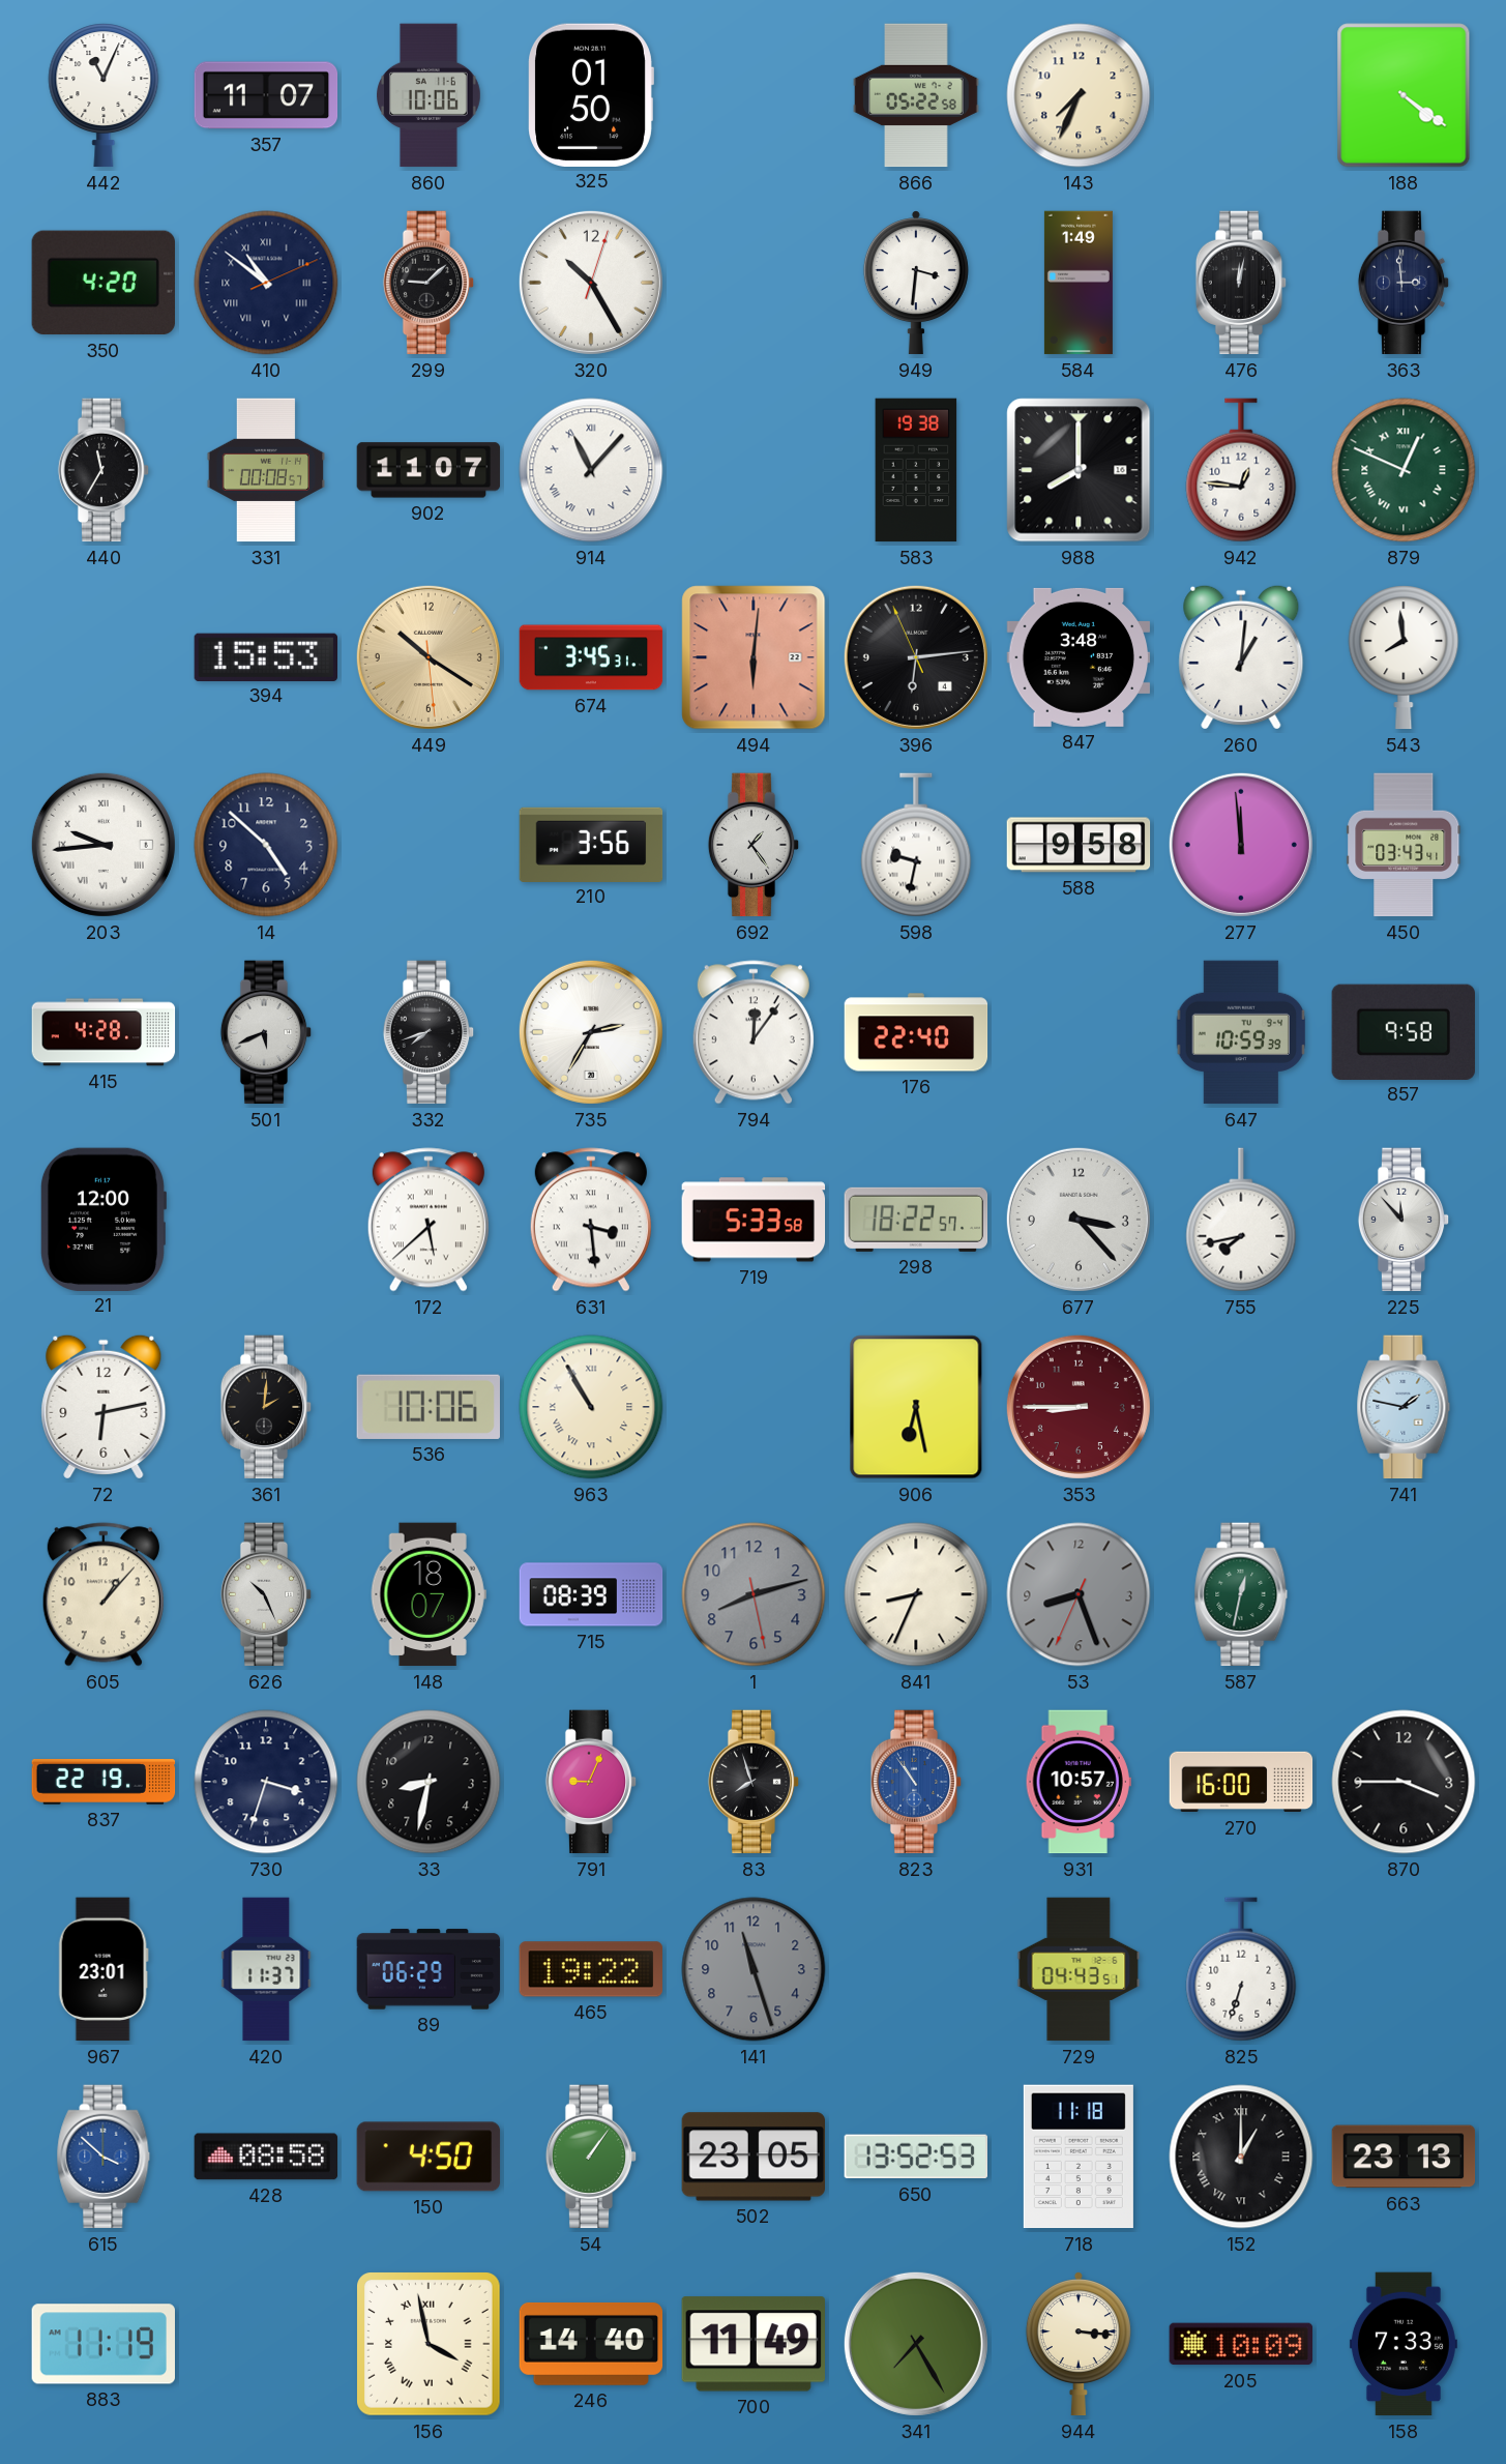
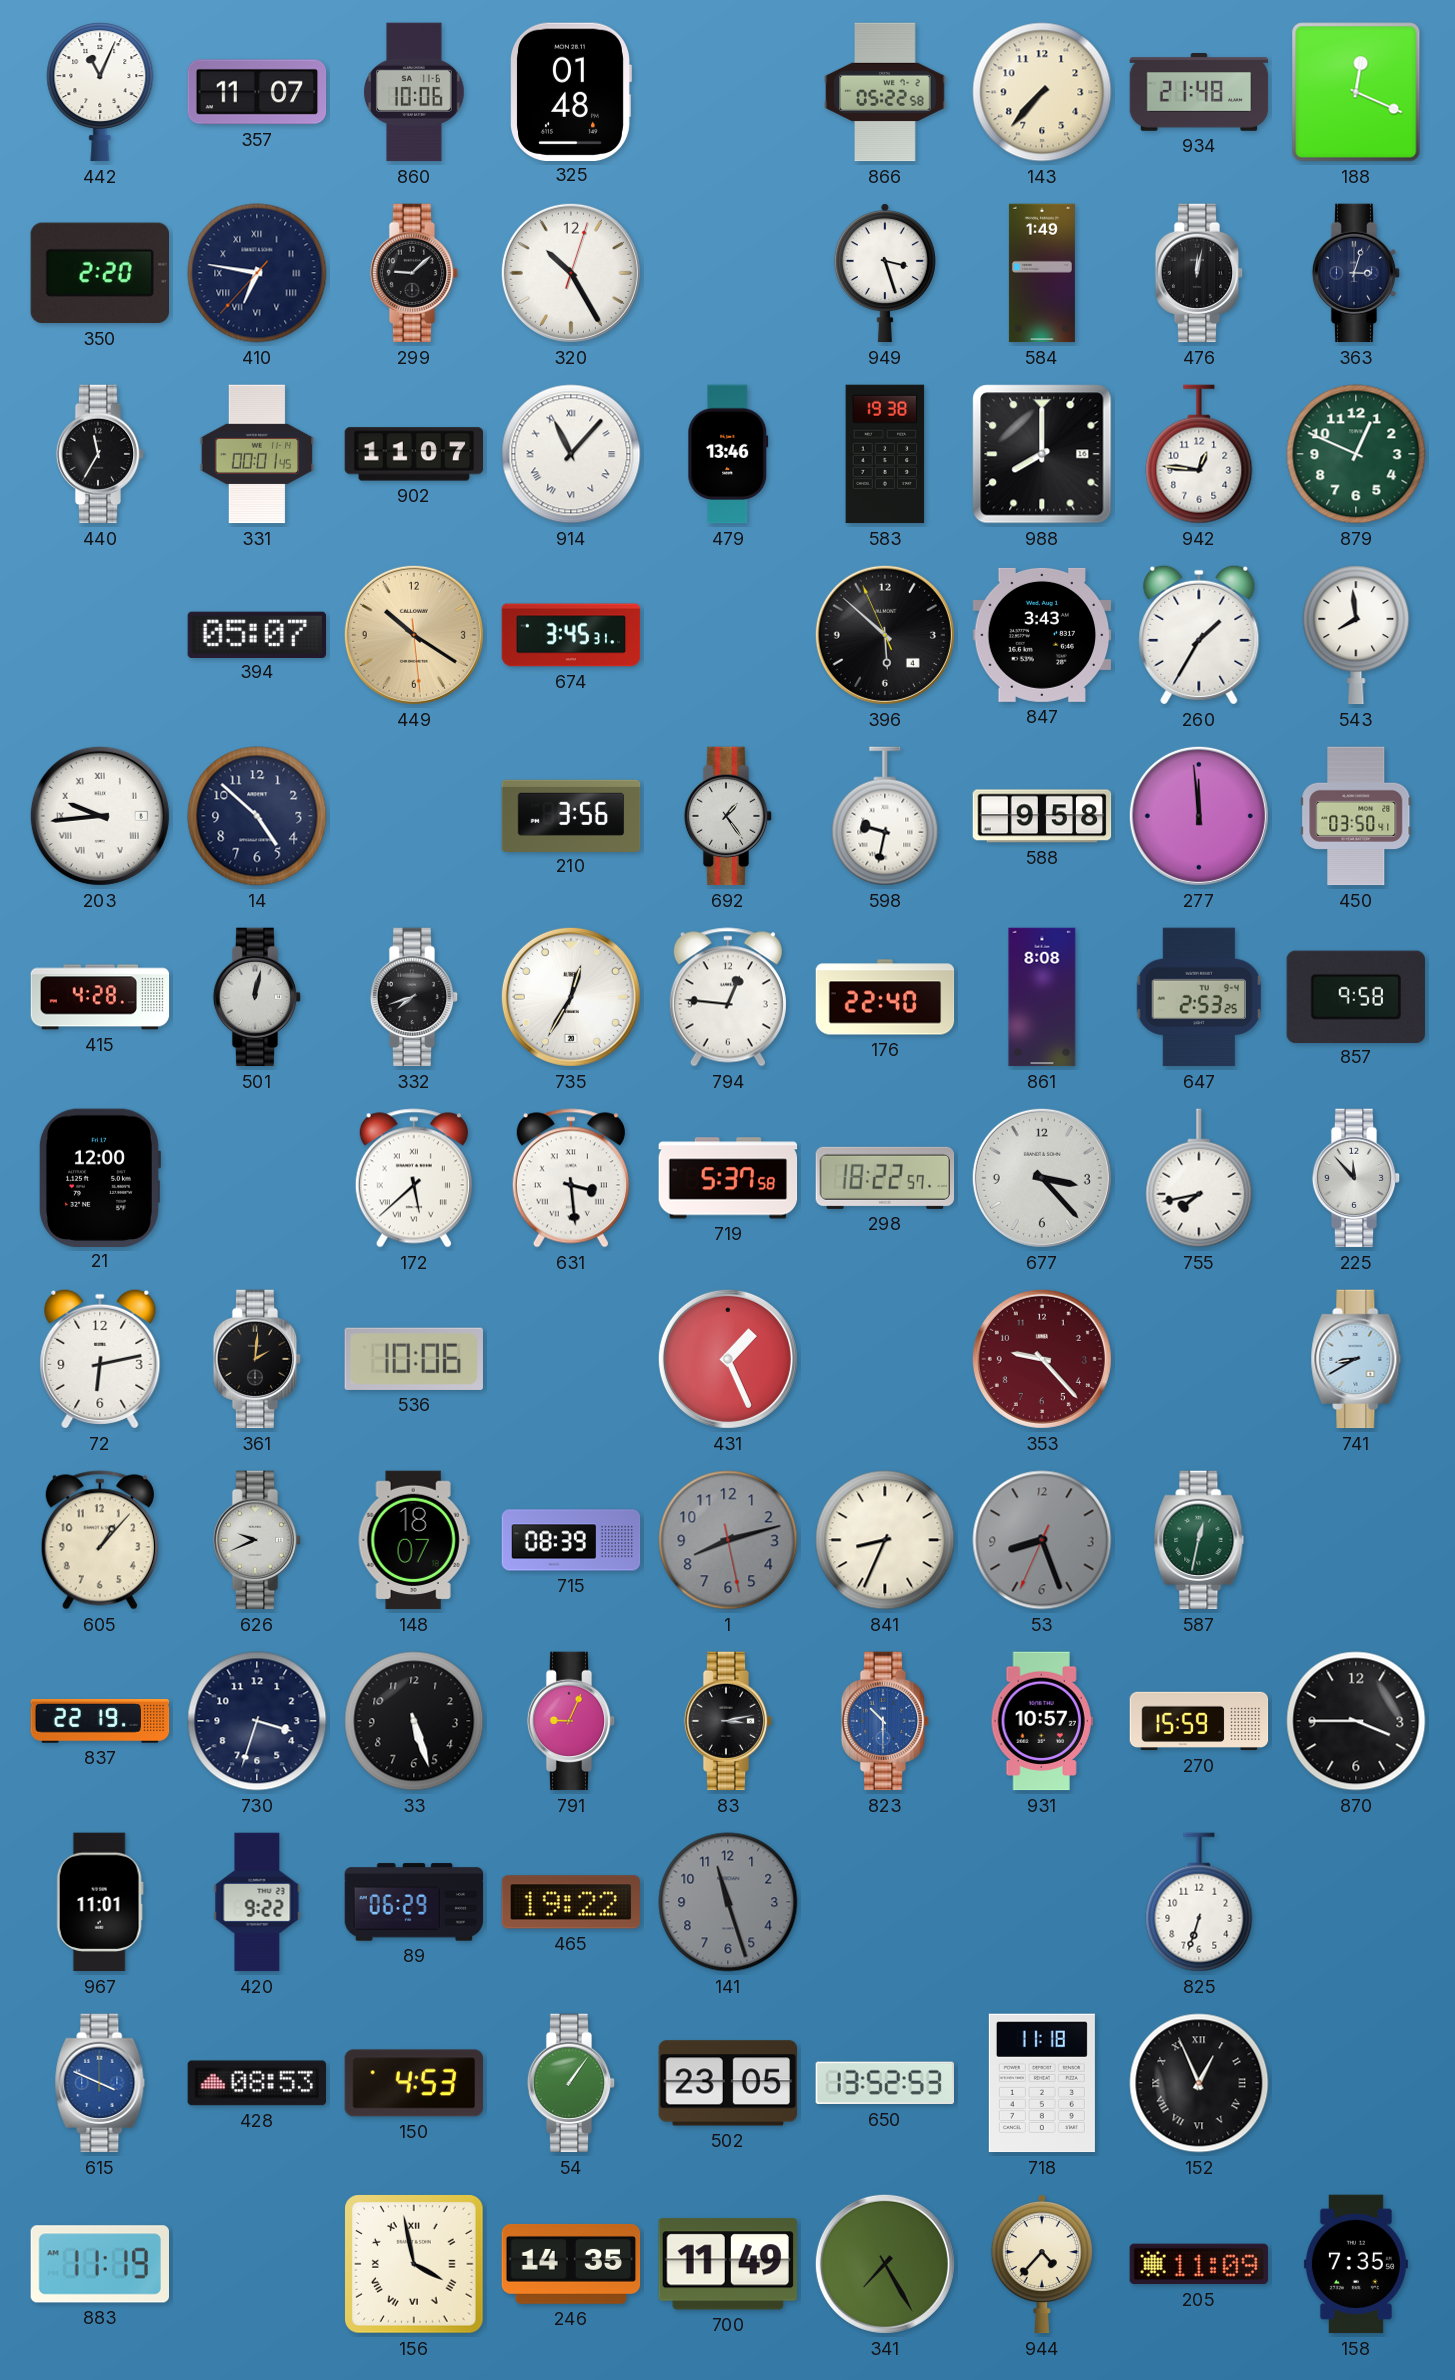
325: 01:50 -> 01:48
143: 7:34 -> 7:37
934: none -> 21:48
188: 4:21 -> 12:19
350: 4:20 -> 2:20
410: 10:51 -> 6:46
949: 3:31 -> 3:27
363: 2:59 -> 3:03
331: 00:08 -> 00:01
479: none -> 13:46
879 numerals: Roman -> Arabic
394: 15:53 -> 05:07
494: 6:01 -> none
396: 6:13 -> 5:51
847: 3:48 -> 3:43
260: 1:01 -> 1:35
450: 03:43 -> 03:50
501: 5:41 -> 12:02
735: 2:35 -> 12:35
794: 12:06 -> 12:46
861: none -> 8:08
647: 10:59 -> 2:53
719: 5:33 -> 5:37
963: 10:55 -> none
431: none -> 1:26
906: 6:28 -> none
353: 8:45 -> 9:23
741: 1:47 -> 8:40
626: 10:26 -> 9:41
33: 8:32 -> 5:27
83: 7:57 -> 3:13
823: 10:54 -> 10:30
270: 16:00 -> 15:59
967: 23:01 -> 11:01
420: 11:37 -> 9:22
729: 04:43 -> none
615: 3:52 -> 3:49
428: 08:58 -> 08:53
150: 4:50 -> 4:53
152: 1:00 -> 12:56
663: 23:13 -> none
246: 14:40 -> 14:35
944: 3:16 -> 4:37
205: 10:09 -> 11:09
158: 7:33 -> 7:35
